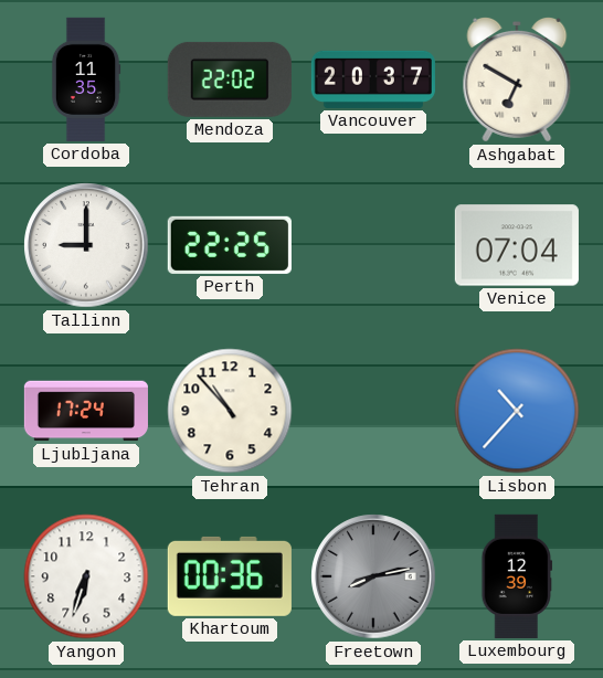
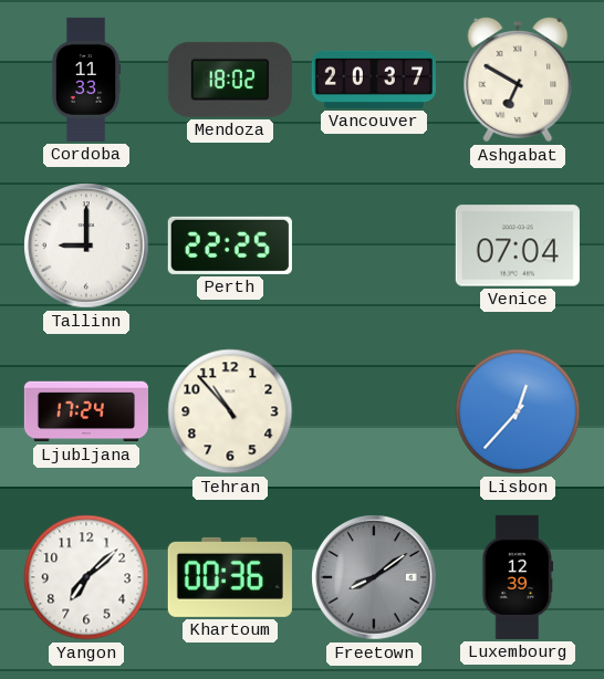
Cordoba: 11:35 -> 11:33
Mendoza: 22:02 -> 18:02
Lisbon: 10:37 -> 12:37
Yangon: 6:33 -> 7:08
Freetown: 8:13 -> 8:09
